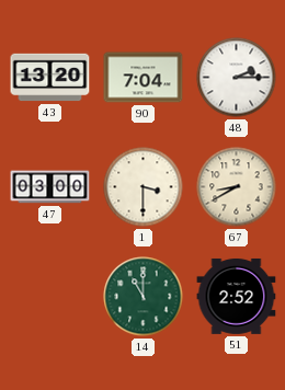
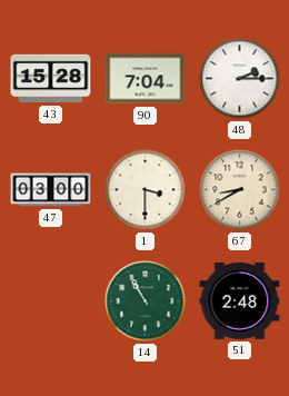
43: 13:20 -> 15:28
14: 11:00 -> 10:55
51: 2:52 -> 2:48
